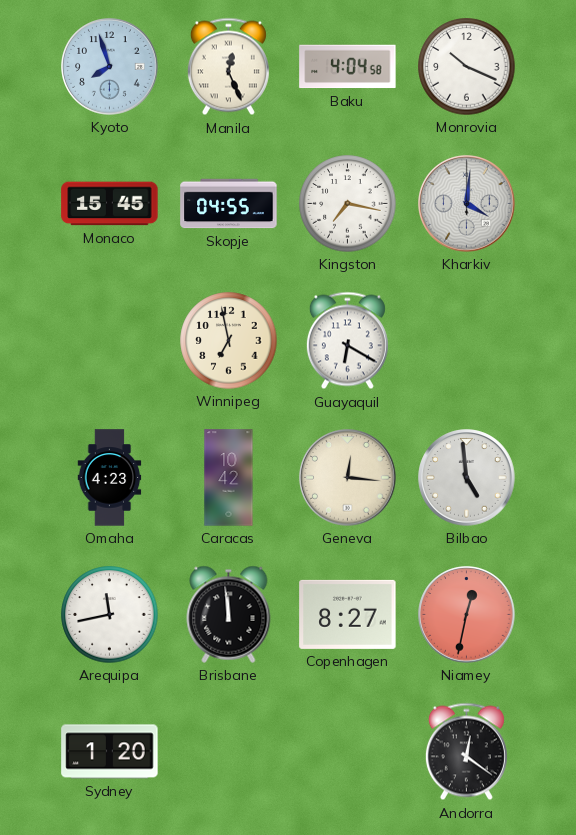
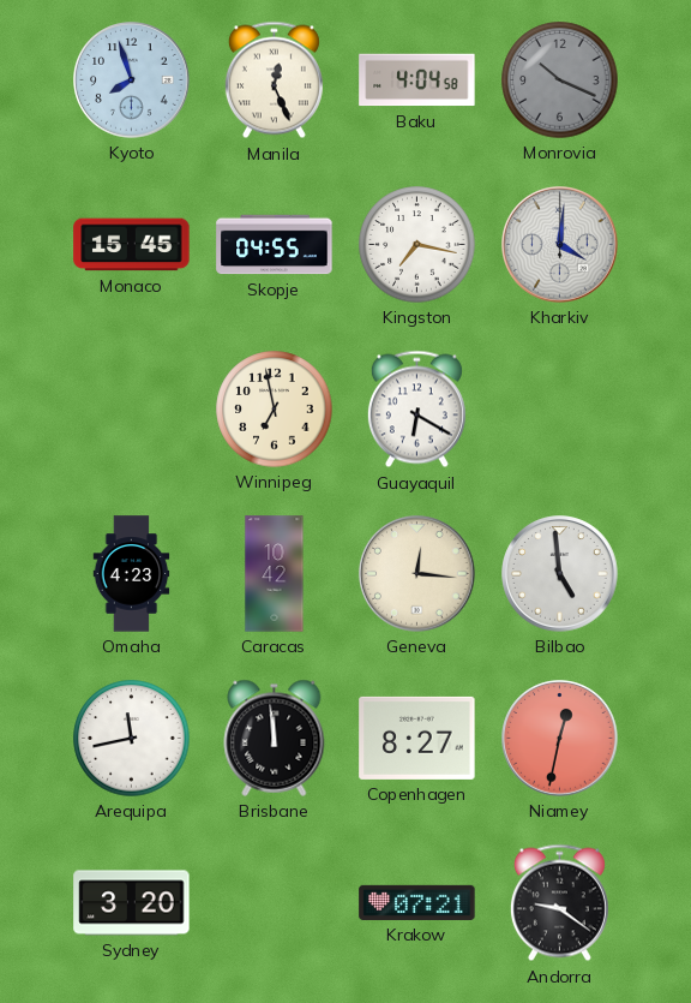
Monrovia dial: white -> grey
Sydney: 1:20 -> 3:20
Krakow: none -> 07:21
Andorra: 12:21 -> 9:21
